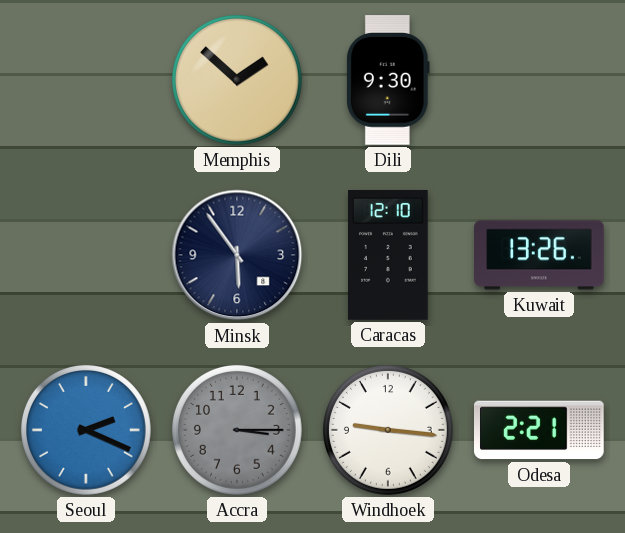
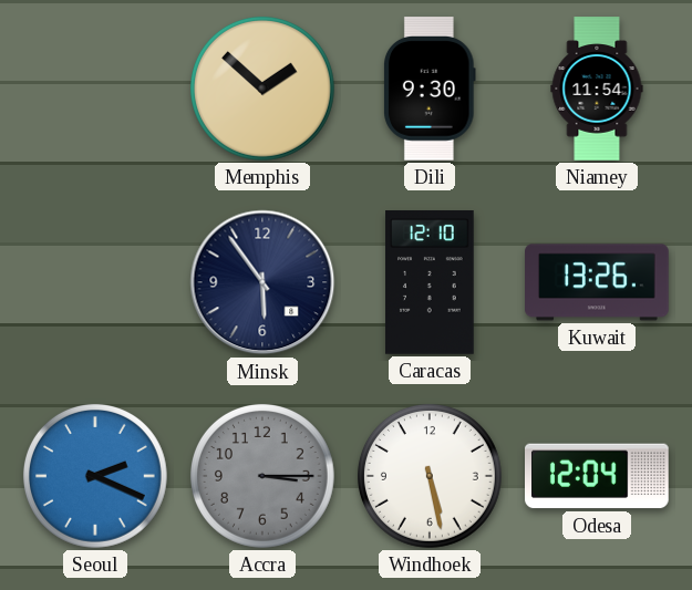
Niamey: none -> 11:54
Windhoek: 9:16 -> 5:28
Odesa: 2:21 -> 12:04
